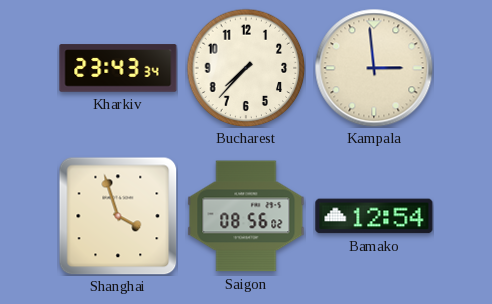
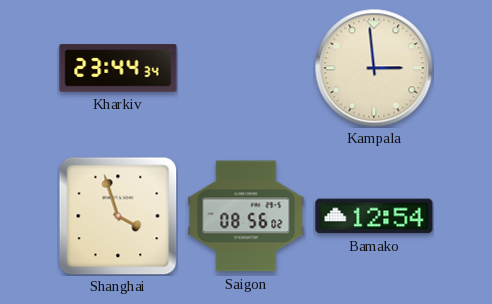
Kharkiv: 23:43 -> 23:44
Bucharest: 7:37 -> none
